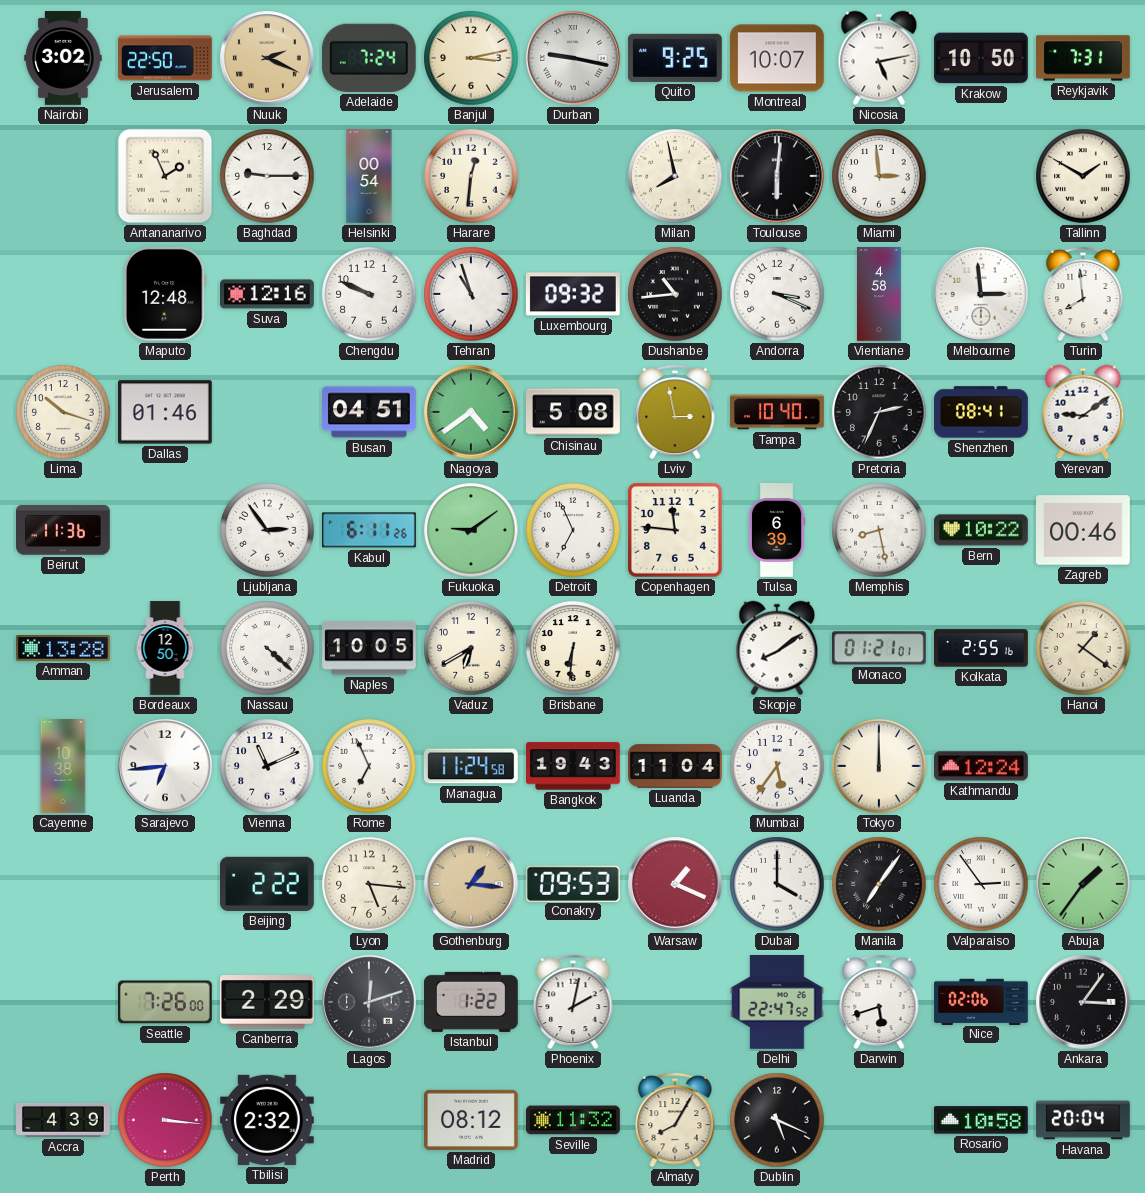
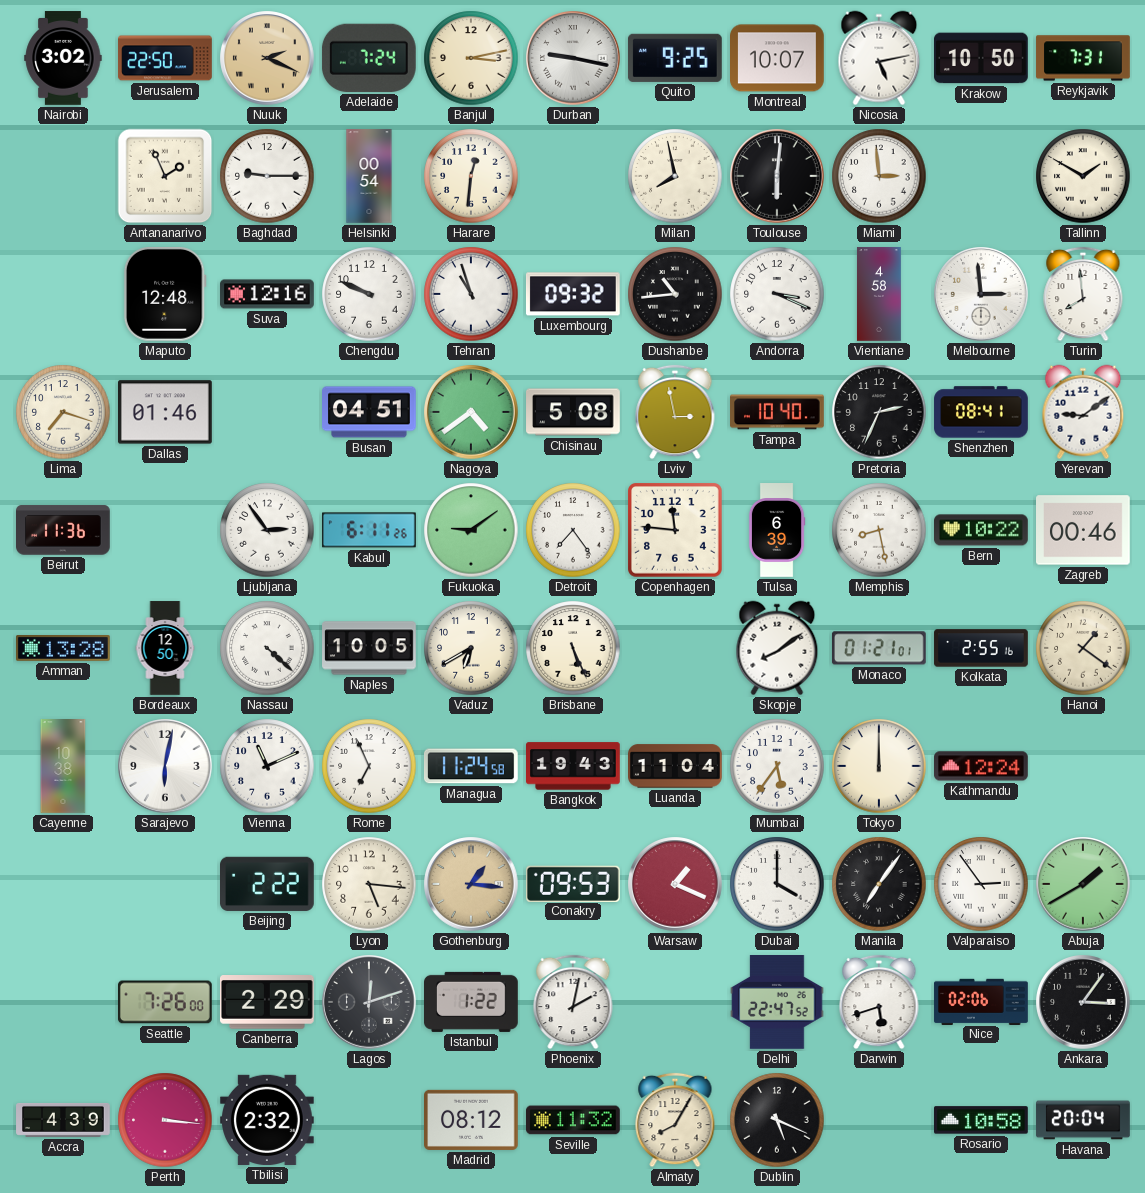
Lima: 10:18 -> 7:18
Detroit: 6:56 -> 7:24
Brisbane: 6:31 -> 5:26
Sarajevo: 6:44 -> 6:02
Abuja: 1:36 -> 1:40
